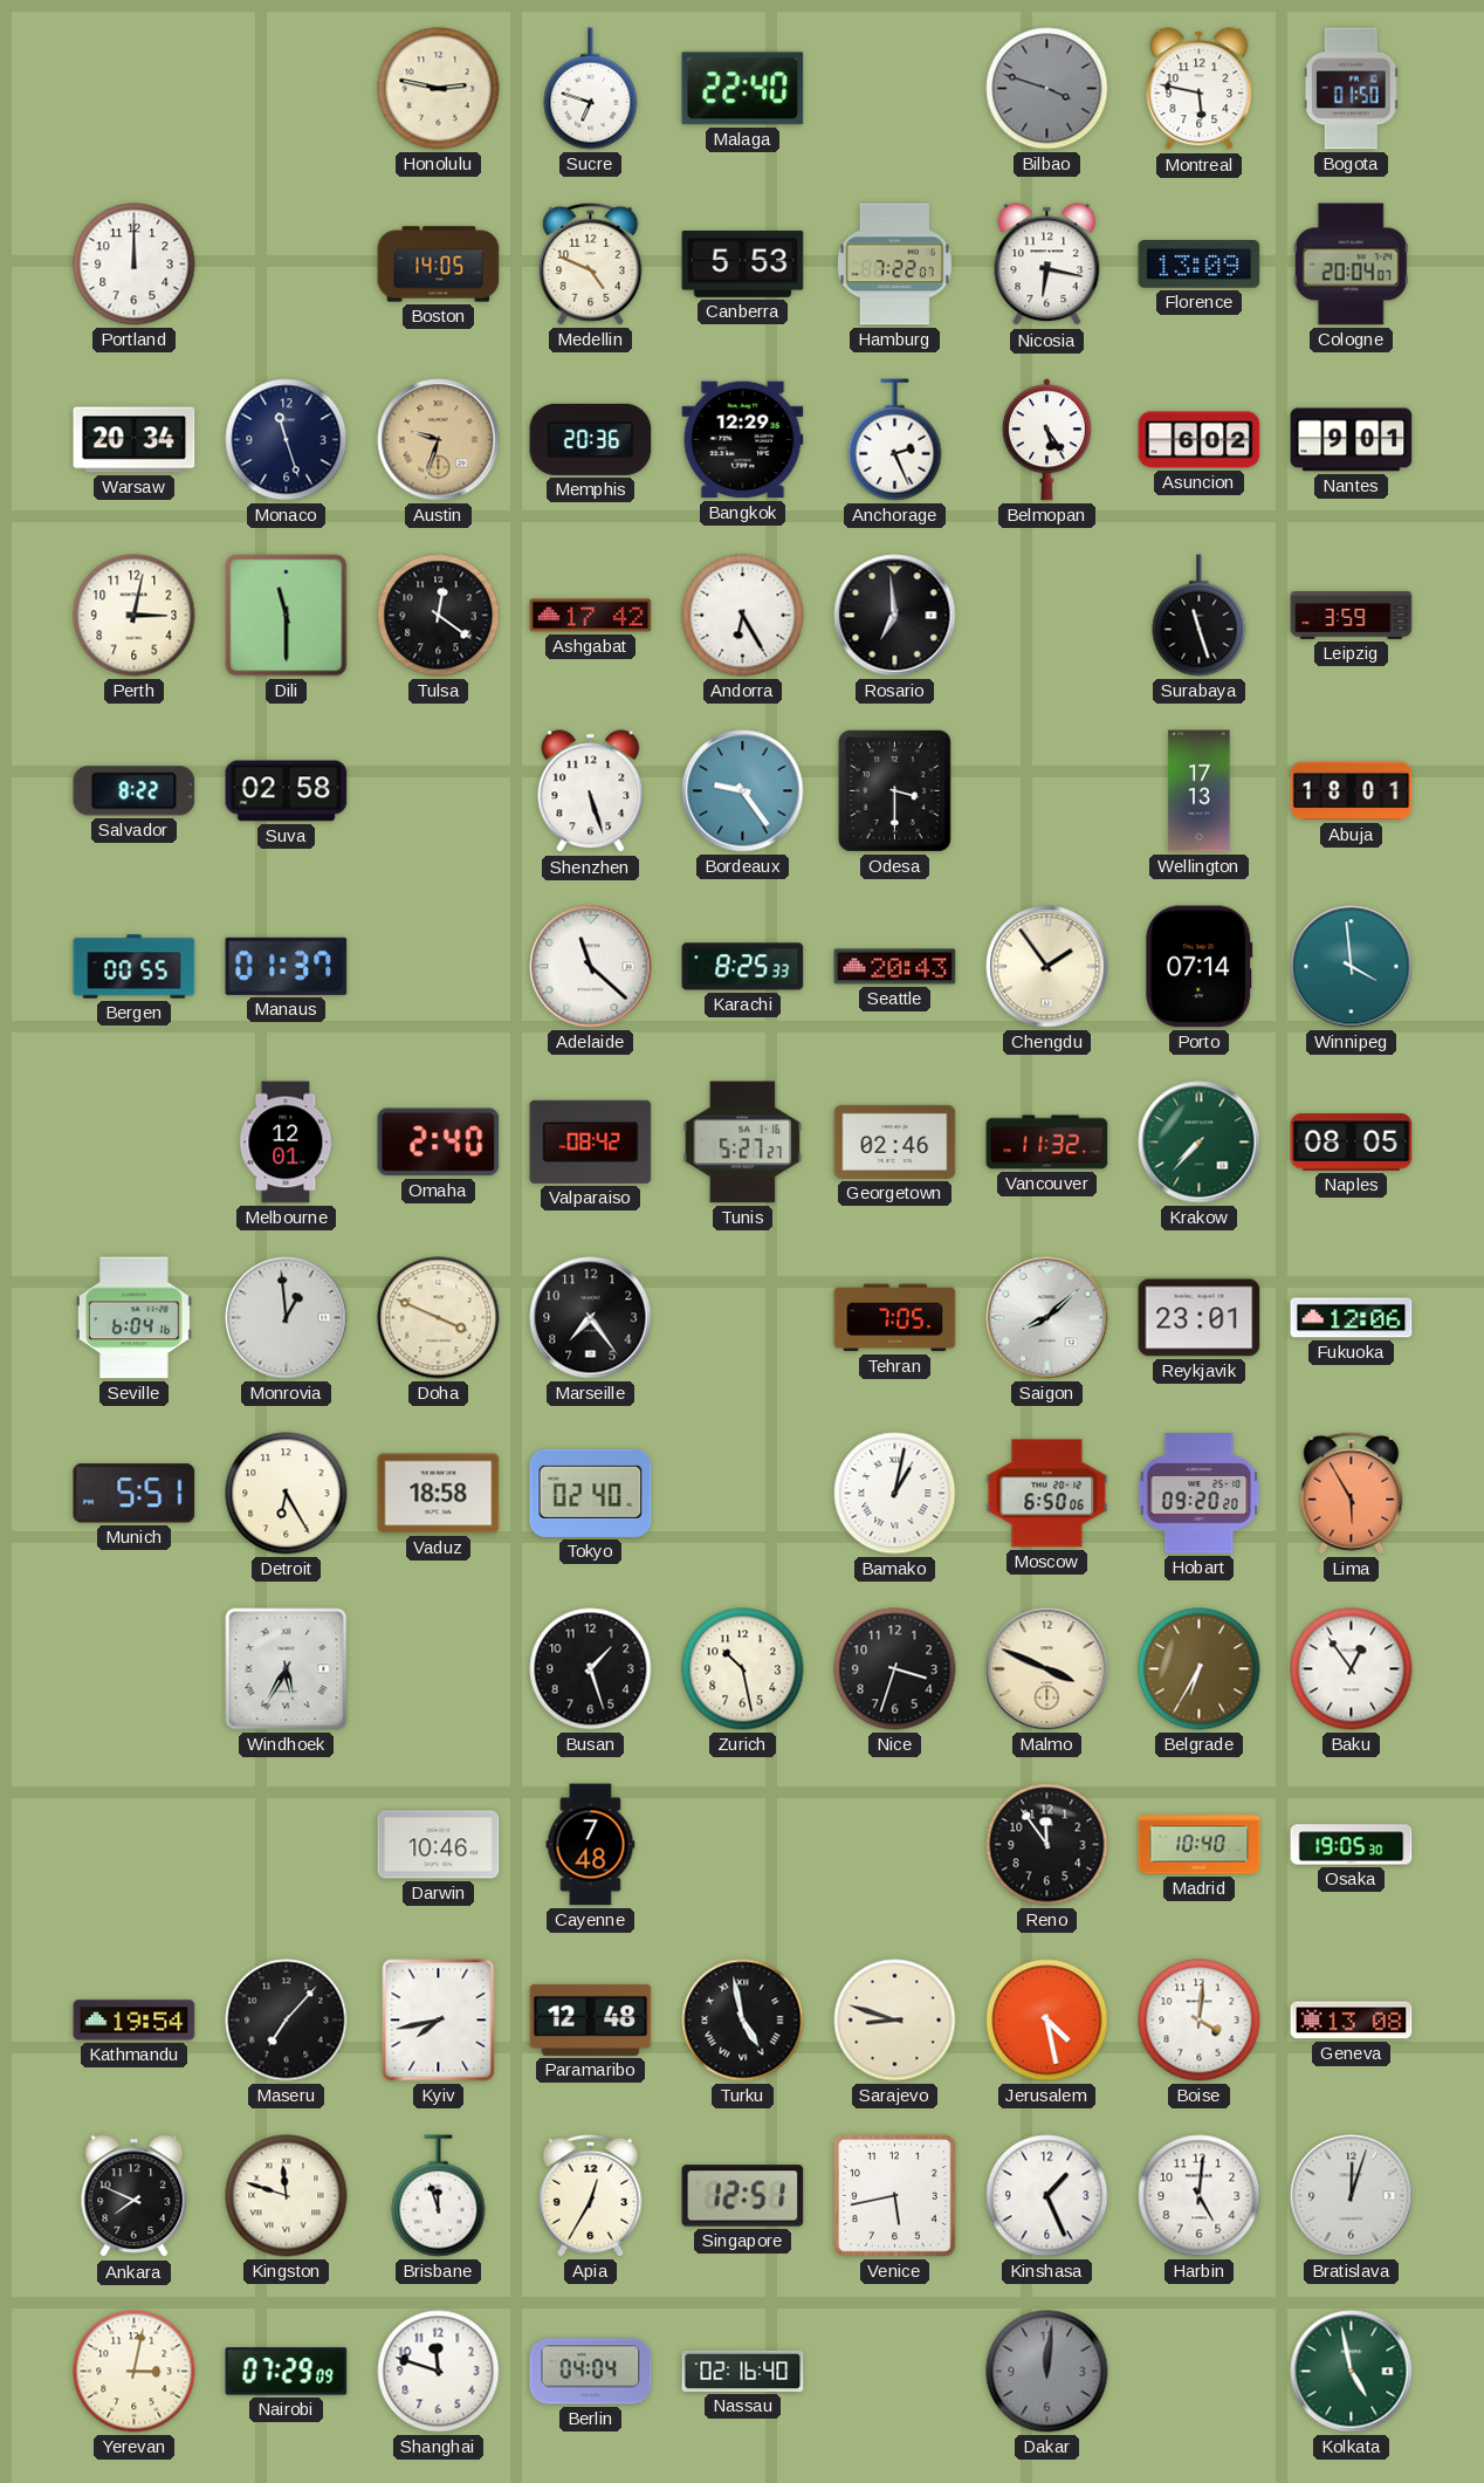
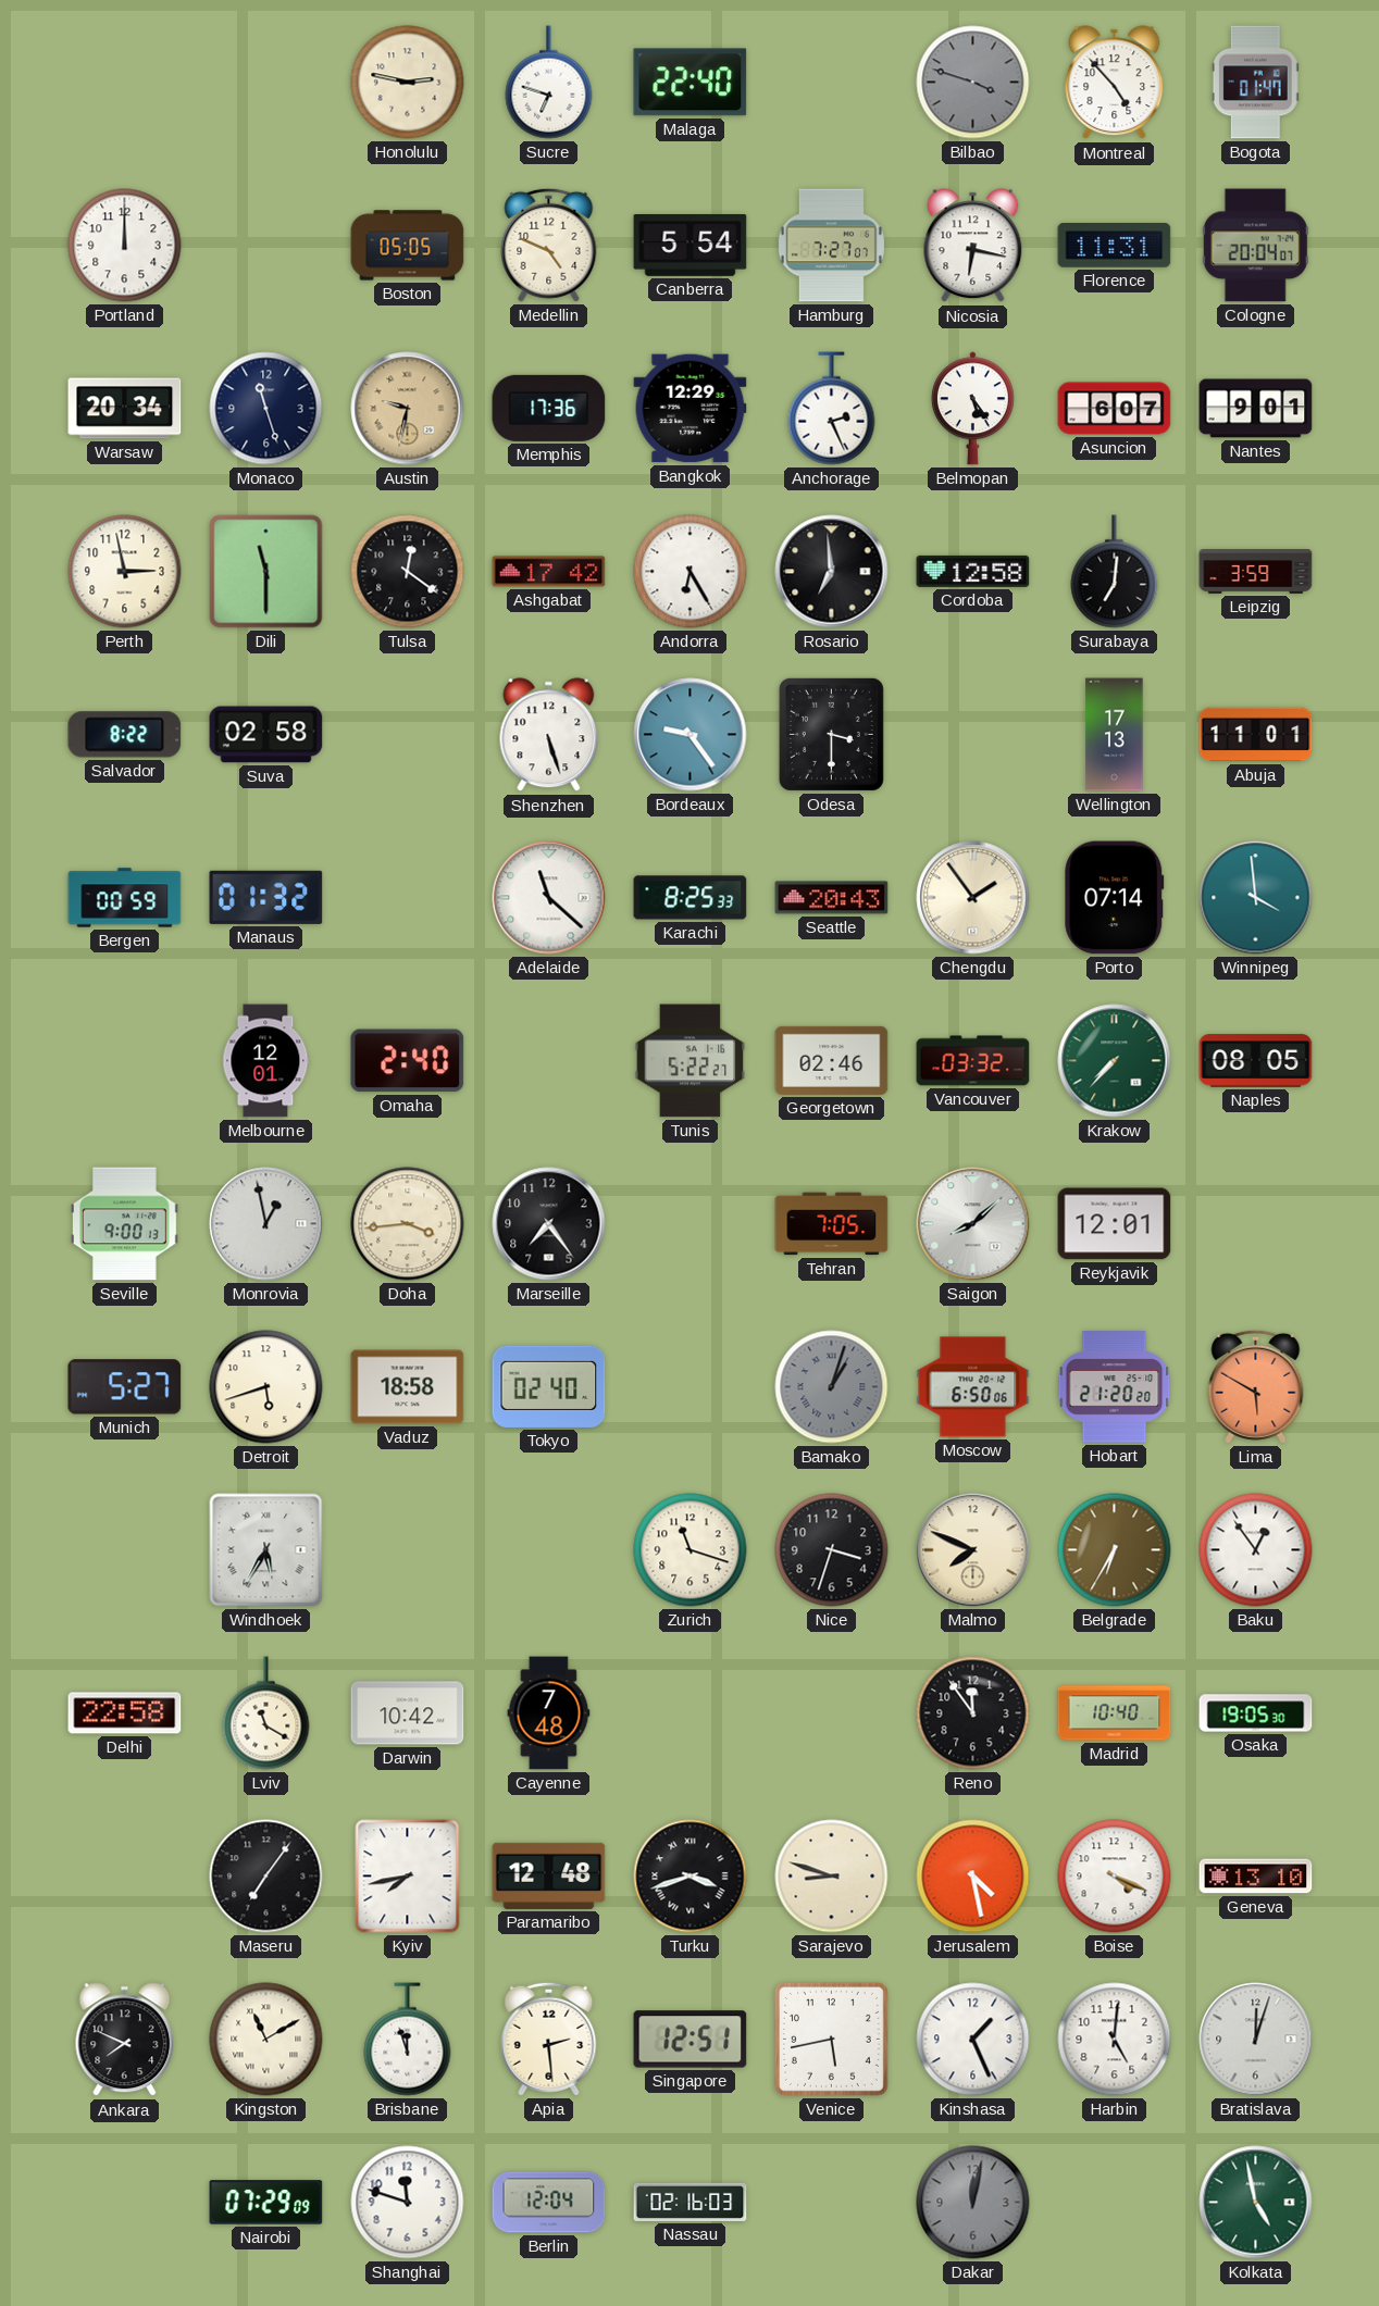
Montreal: 5:47 -> 4:53
Bogota: 01:50 -> 01:47
Boston: 14:05 -> 05:05
Canberra: 5:53 -> 5:54
Hamburg: 7:22 -> 7:27
Florence: 13:09 -> 11:31
Austin: 9:33 -> 9:32
Memphis: 20:36 -> 17:36
Asuncion: 6:02 -> 6:07
Perth: 3:02 -> 2:58
Cordoba: none -> 12:58
Surabaya: 11:27 -> 7:01
Abuja: 18:01 -> 11:01
Bergen: 00:55 -> 00:59
Manaus: 01:37 -> 01:32
Valparaiso: 08:42 -> none
Tunis: 5:27 -> 5:22
Vancouver: 11:32 -> 03:32
Seville: 6:04 -> 9:00
Monrovia: 12:59 -> 12:58
Doha: 3:49 -> 3:44
Reykjavik: 23:01 -> 12:01
Fukuoka: 12:06 -> none
Munich: 5:51 -> 5:27
Detroit: 6:25 -> 5:42
Bamako: 1:02 -> 1:03
Bamako dial: white -> grey
Hobart: 09:20 -> 21:20
Lima: 5:55 -> 5:50
Busan: 1:27 -> none
Zurich: 10:28 -> 11:18
Malmo: 3:49 -> 7:49
Delhi: none -> 22:58
Lviv: none -> 11:20
Darwin: 10:46 -> 10:42
Kathmandu: 19:54 -> none
Maseru: 7:07 -> 7:06
Turku: 4:58 -> 3:42
Boise: 4:01 -> 4:19
Geneva: 13:08 -> 13:10
Kingston: 11:48 -> 11:10
Apia: 12:35 -> 2:29
Yerevan: 3:02 -> none
Berlin: 04:04 -> 12:04
Nassau: 02:16:40 -> 02:16:03
Dakar: 12:01 -> 12:02
